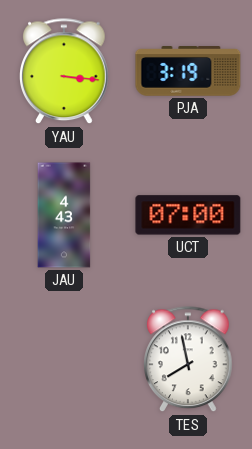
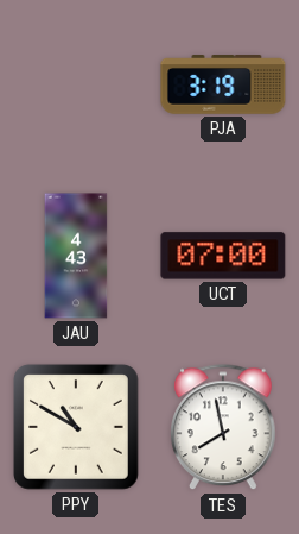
YAU: 3:16 -> none
PPY: none -> 10:50
